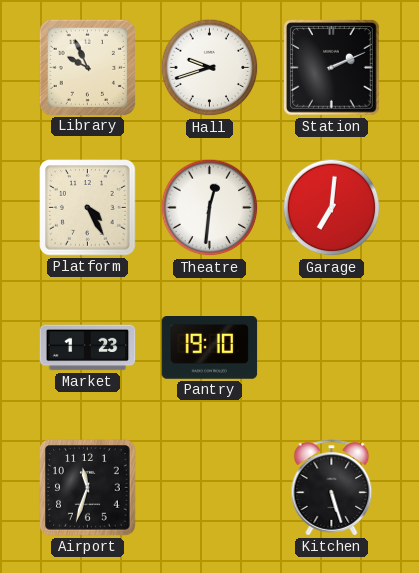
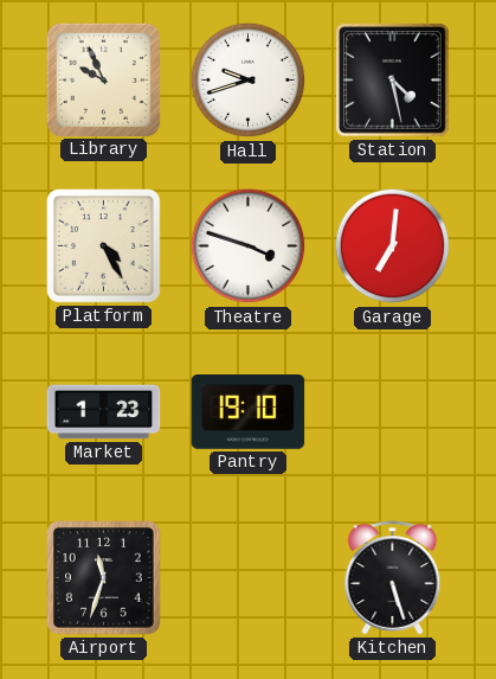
Station: 2:11 -> 4:28
Theatre: 12:31 -> 3:48
